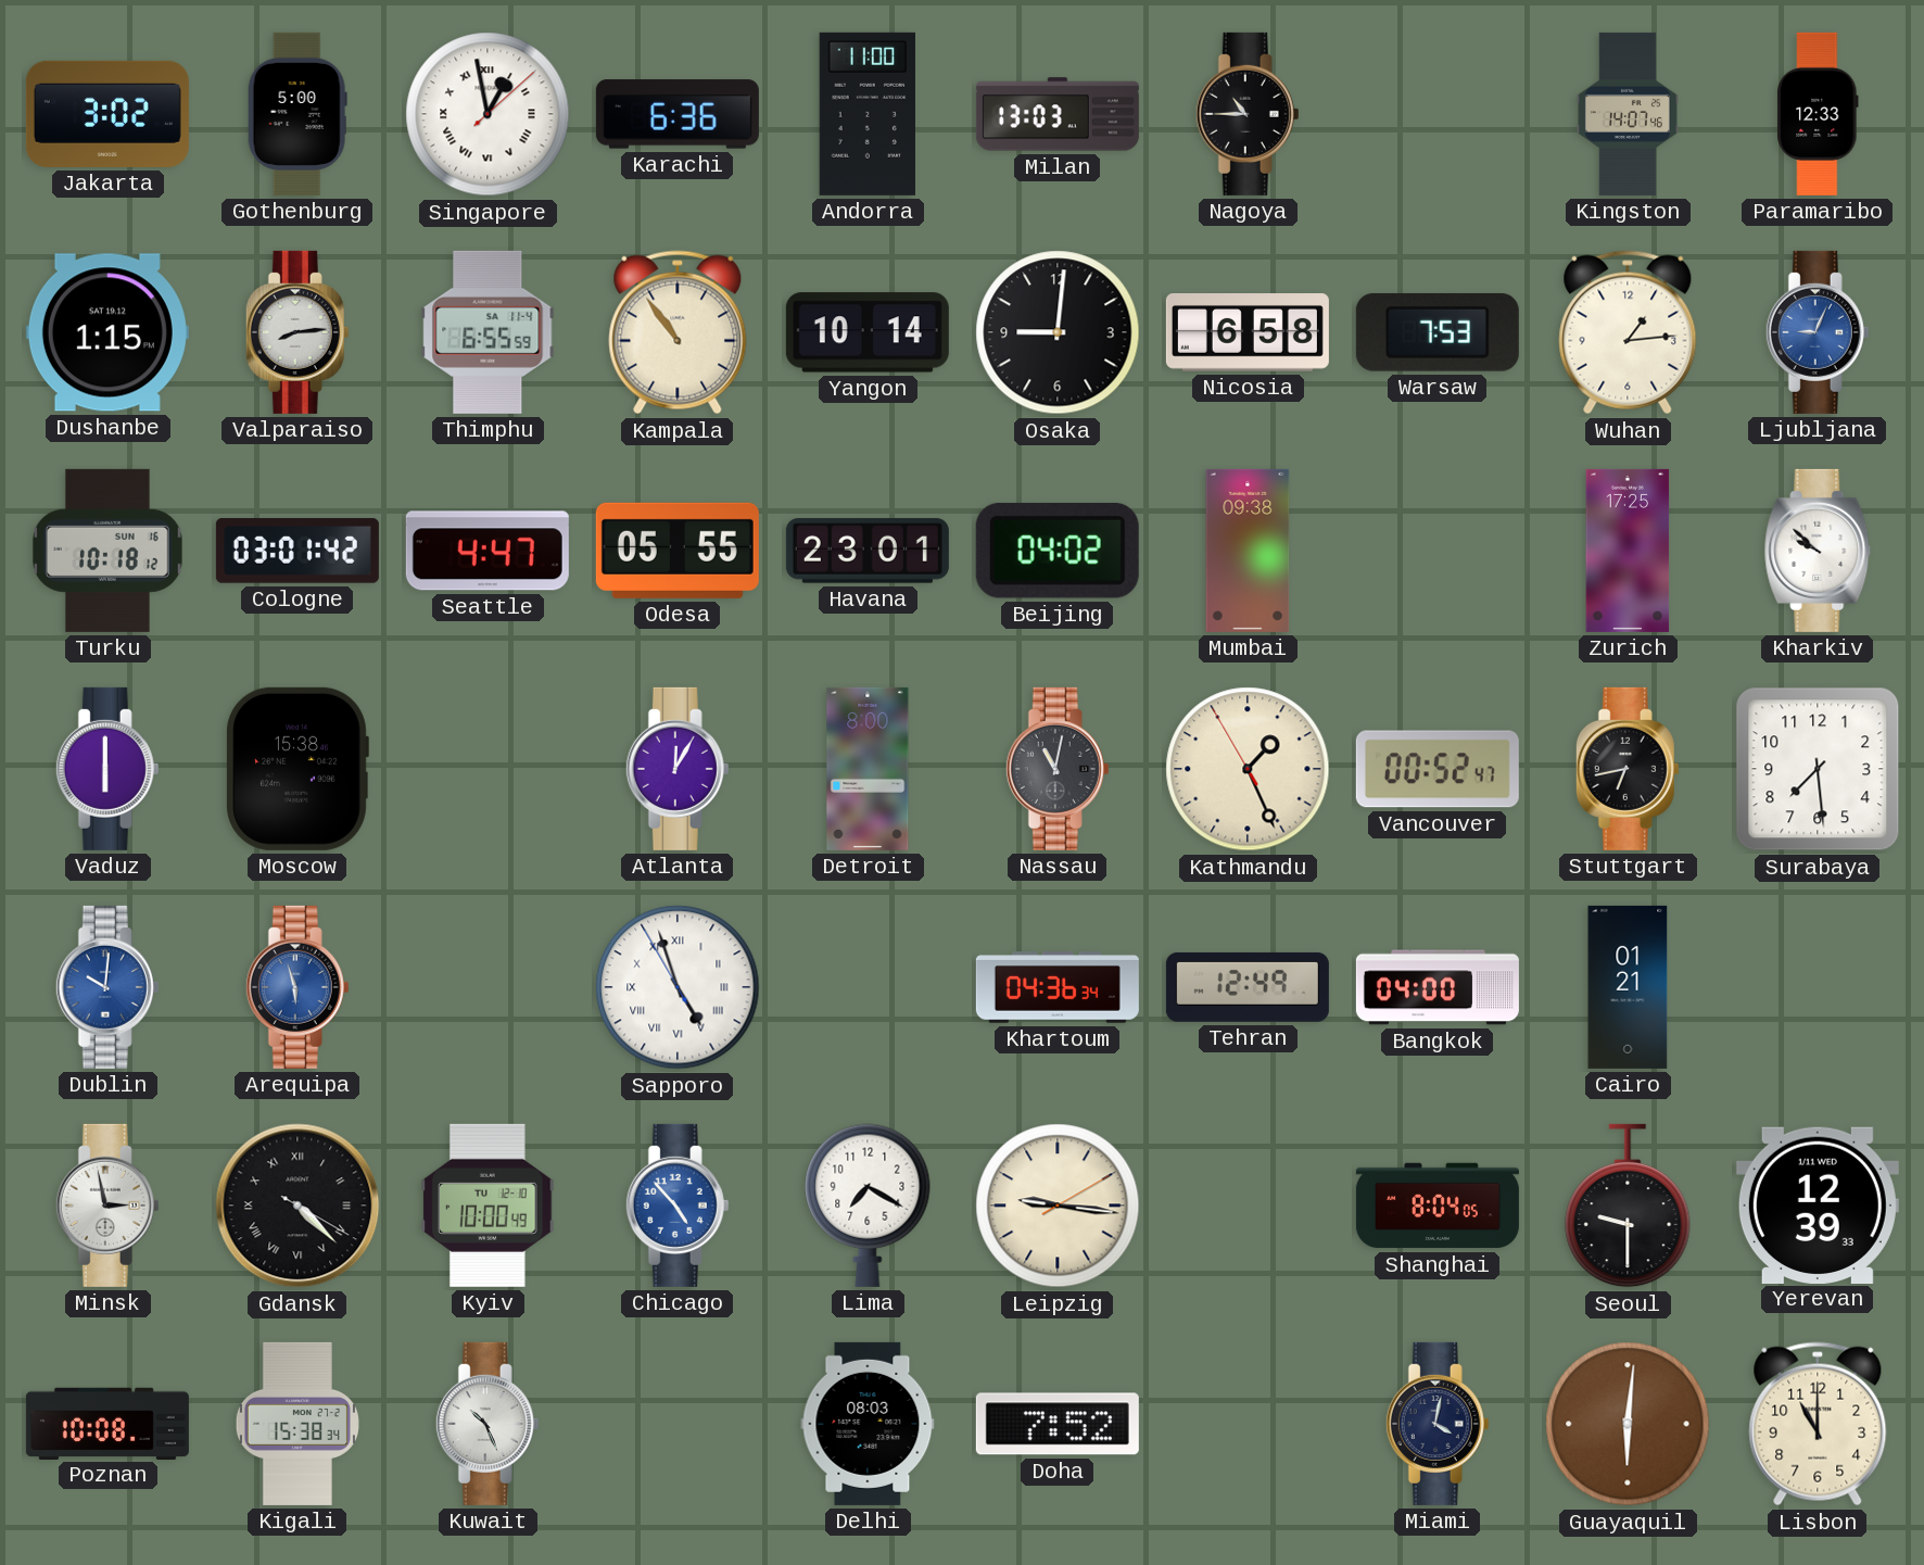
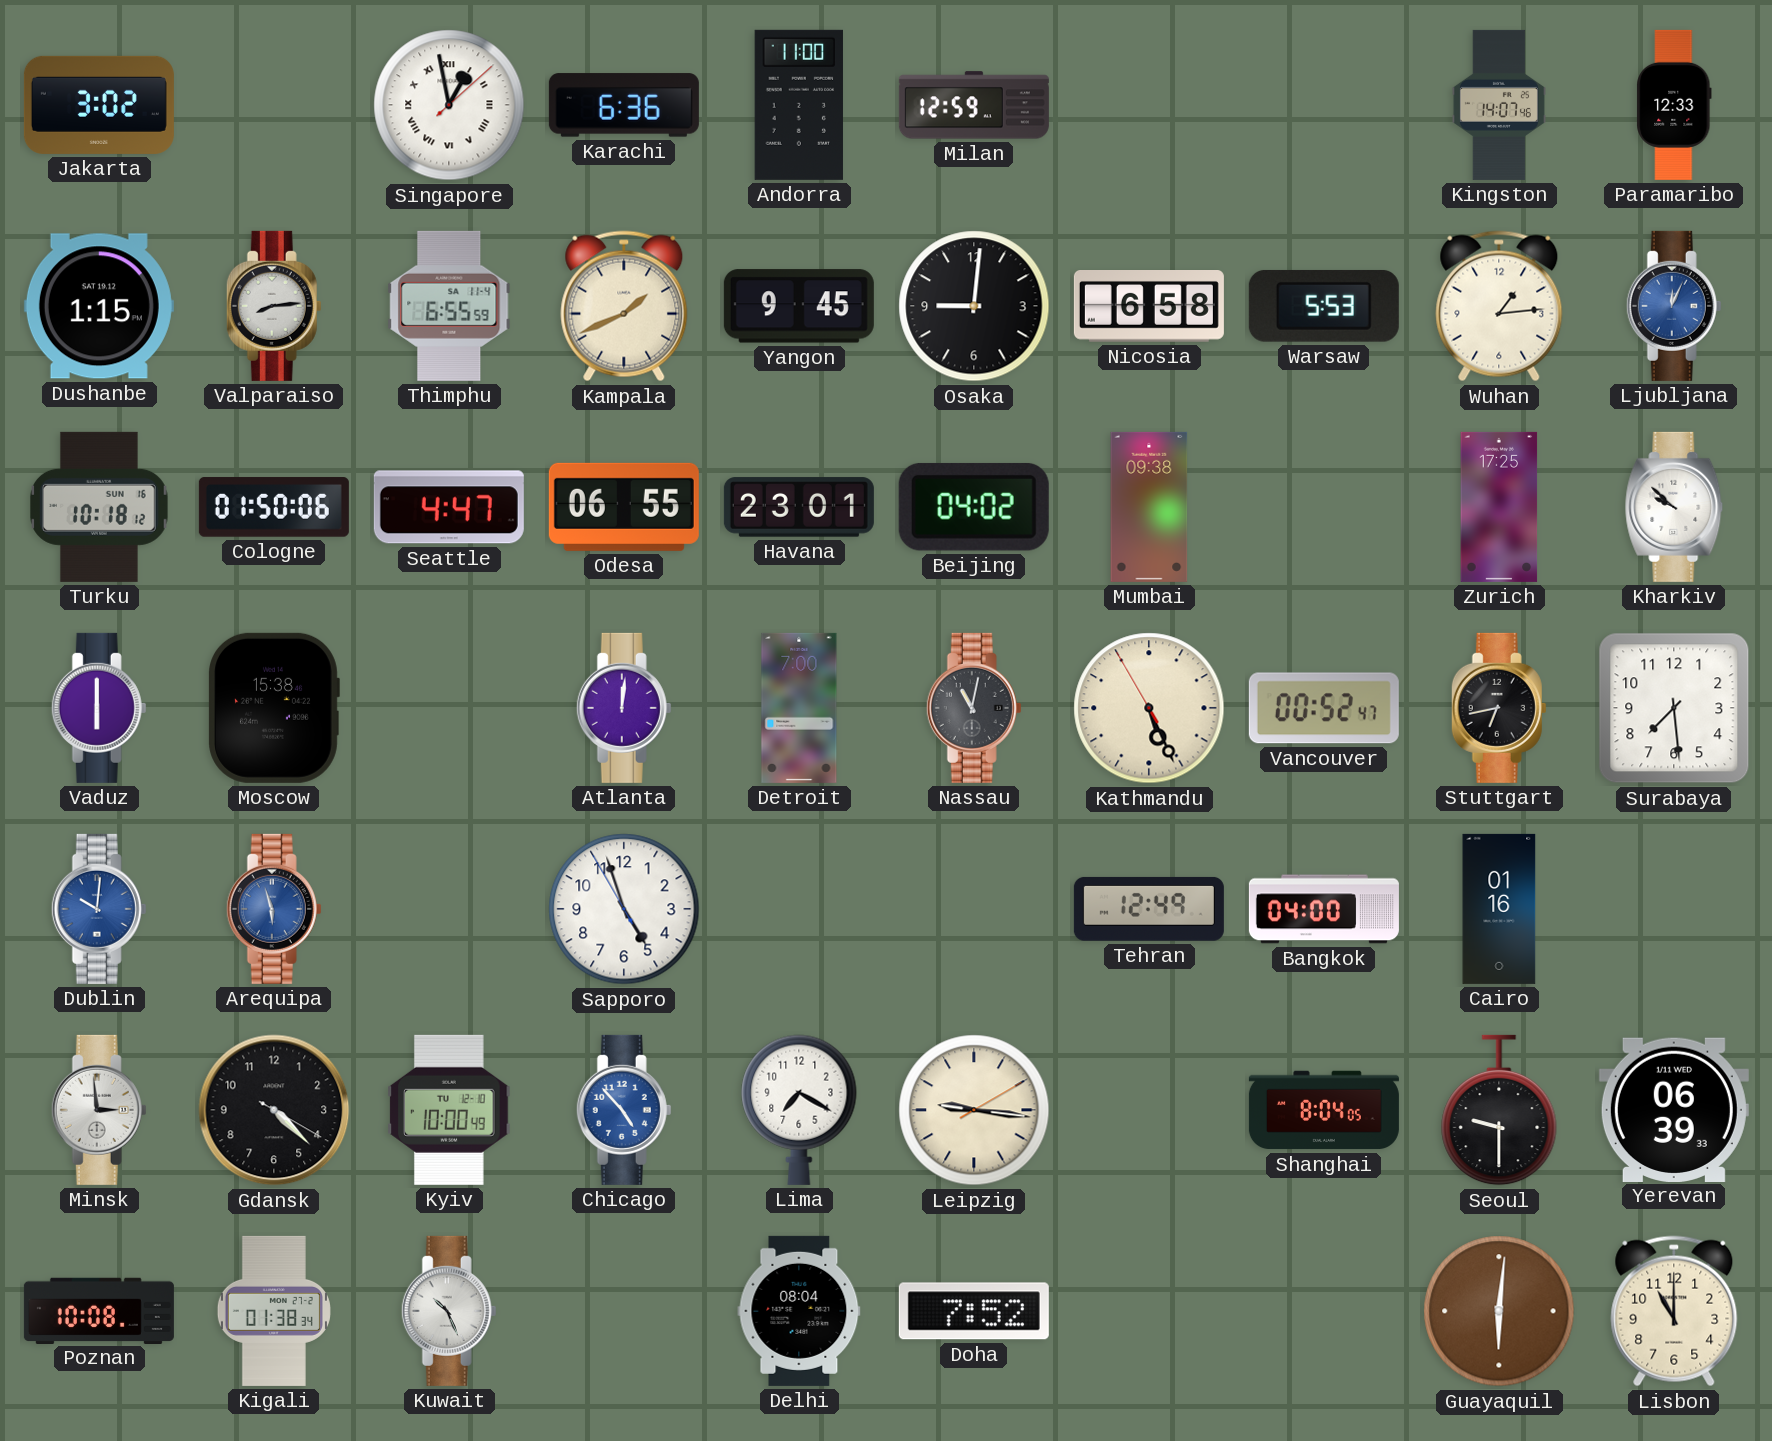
Gothenburg: 5:00 -> none
Milan: 13:03 -> 12:59
Nagoya: 10:45 -> none
Kampala: 10:54 -> 1:41
Yangon: 10:14 -> 9:45
Warsaw: 7:53 -> 5:53
Ljubljana: 9:04 -> 12:04
Cologne: 03:01 -> 01:50
Odesa: 05:55 -> 06:55
Atlanta: 12:05 -> 12:01
Detroit: 8:00 -> 7:00
Kathmandu: 1:25 -> 5:25
Sapporo numerals: Roman -> Arabic
Khartoum: 04:36 -> none
Cairo: 01:21 -> 01:16
Minsk: 2:58 -> 2:59
Gdansk numerals: Roman -> Arabic
Yerevan: 12:39 -> 06:39
Kigali: 15:38 -> 01:38
Delhi: 08:03 -> 08:04
Miami: 4:02 -> none
